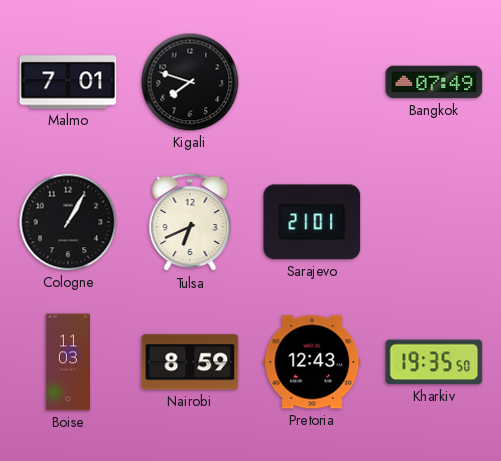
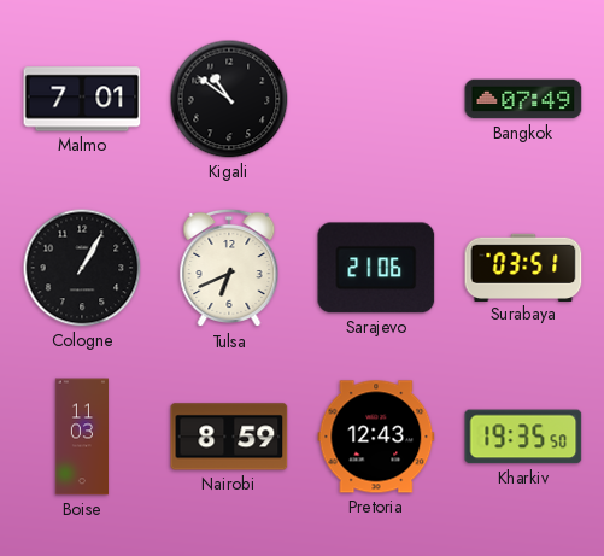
Kigali: 7:48 -> 10:51
Sarajevo: 21:01 -> 21:06
Surabaya: none -> 03:51
